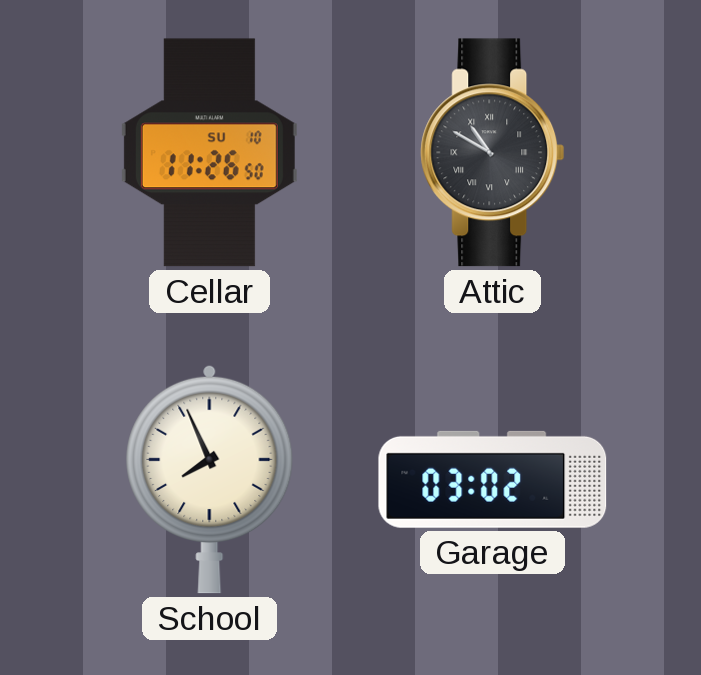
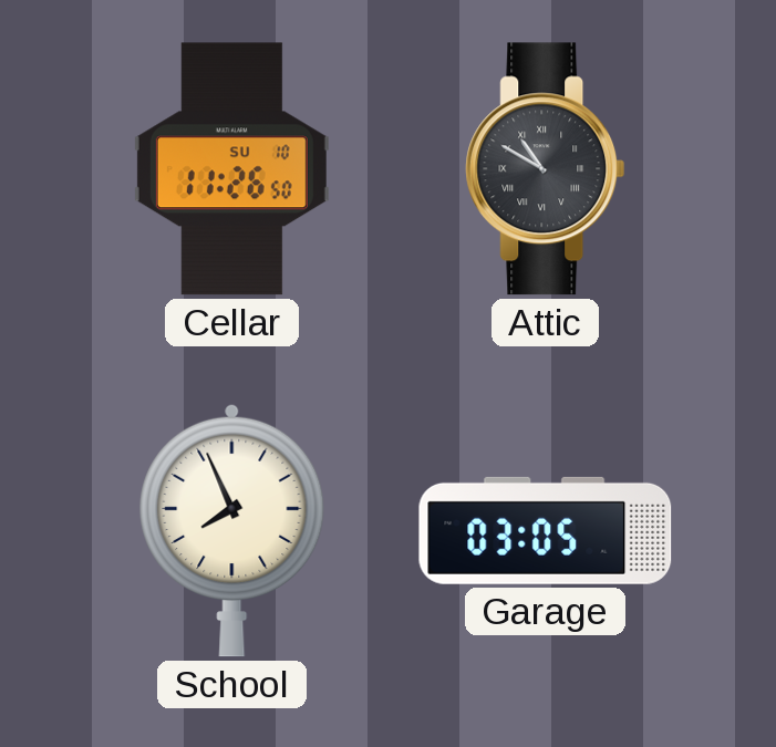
Garage: 03:02 -> 03:05
